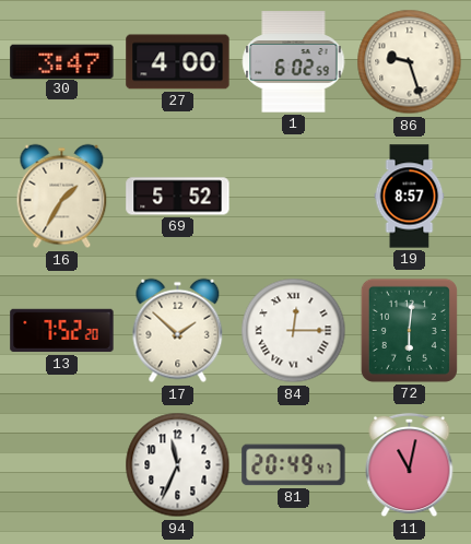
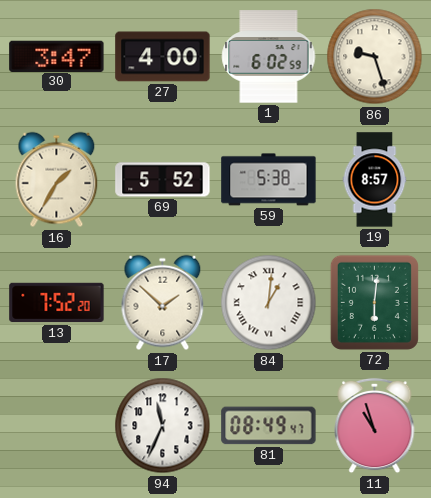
59: none -> 5:38
84: 12:15 -> 1:01
81: 20:49 -> 08:49
11: 11:02 -> 10:57
